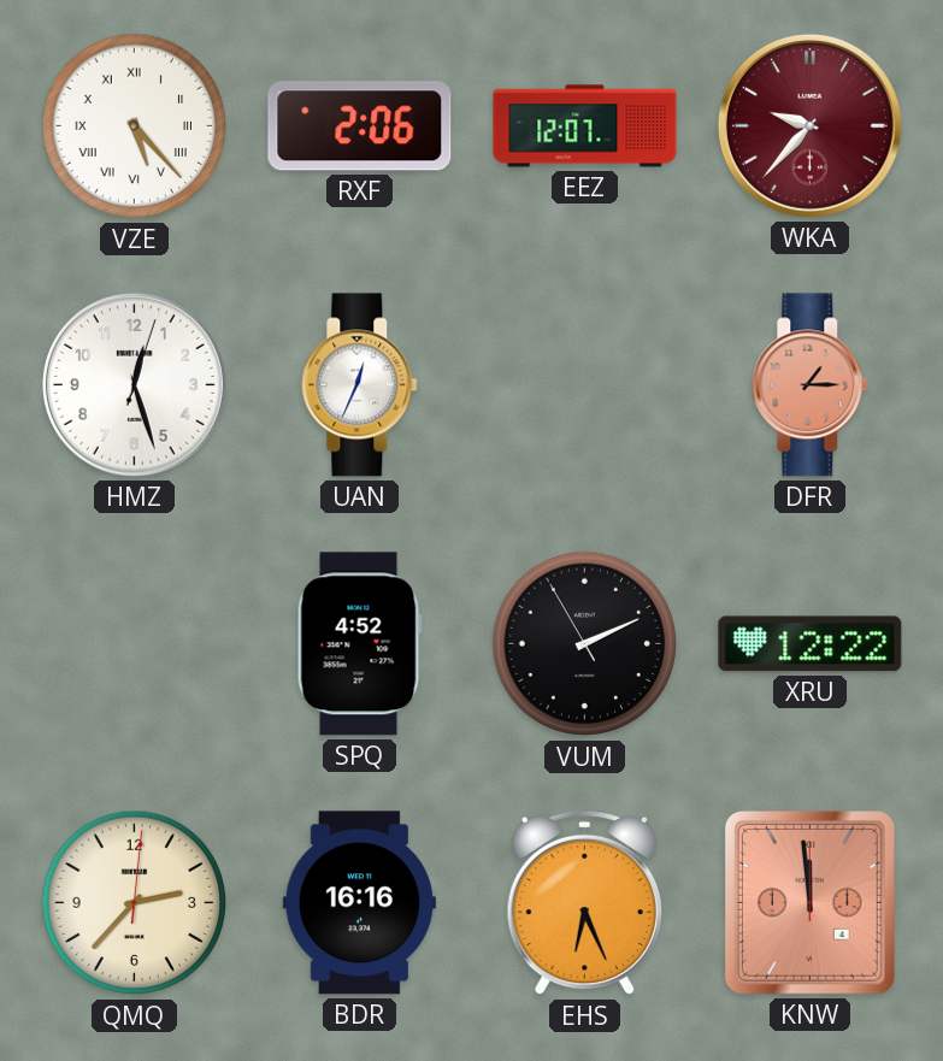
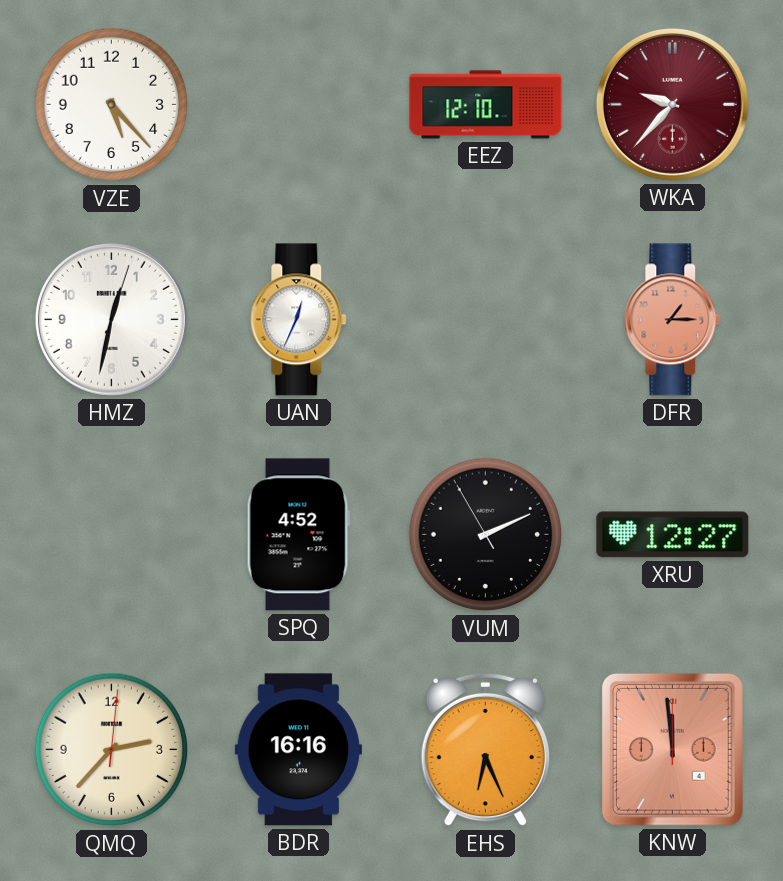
VZE numerals: Roman -> Arabic
RXF: 2:06 -> none
EEZ: 12:07 -> 12:10
HMZ: 12:27 -> 12:32
XRU: 12:22 -> 12:27
